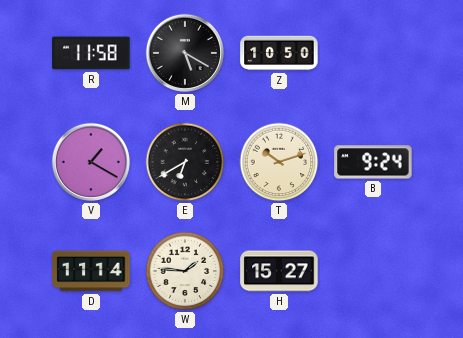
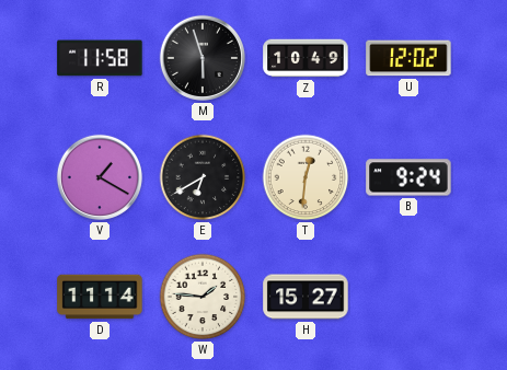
M: 5:20 -> 5:57
Z: 10:50 -> 10:49
U: none -> 12:02
T: 10:12 -> 12:31
